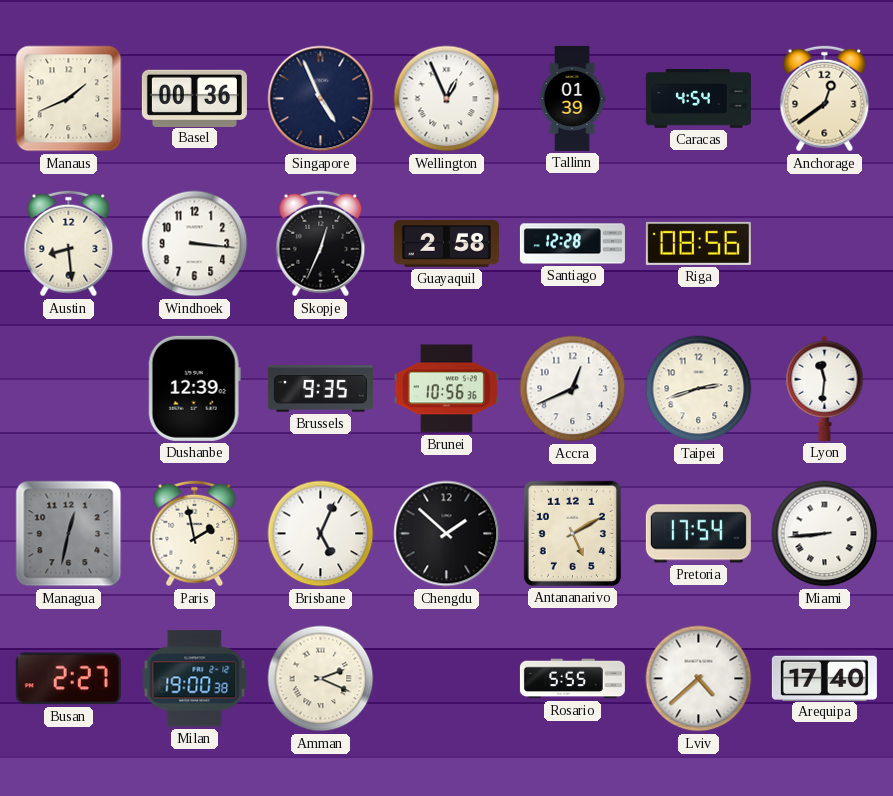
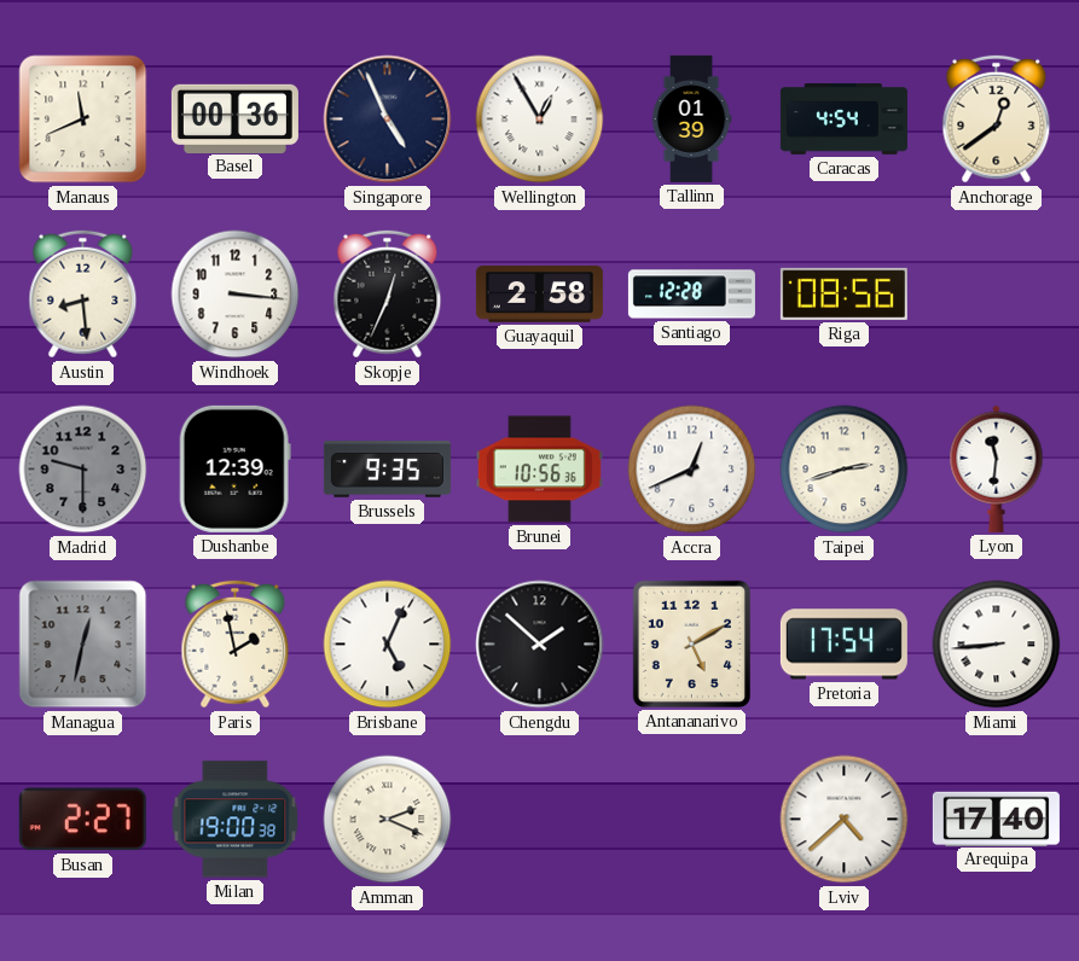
Manaus: 1:41 -> 11:41
Wellington: 12:56 -> 12:55
Madrid: none -> 9:30
Rosario: 5:55 -> none
